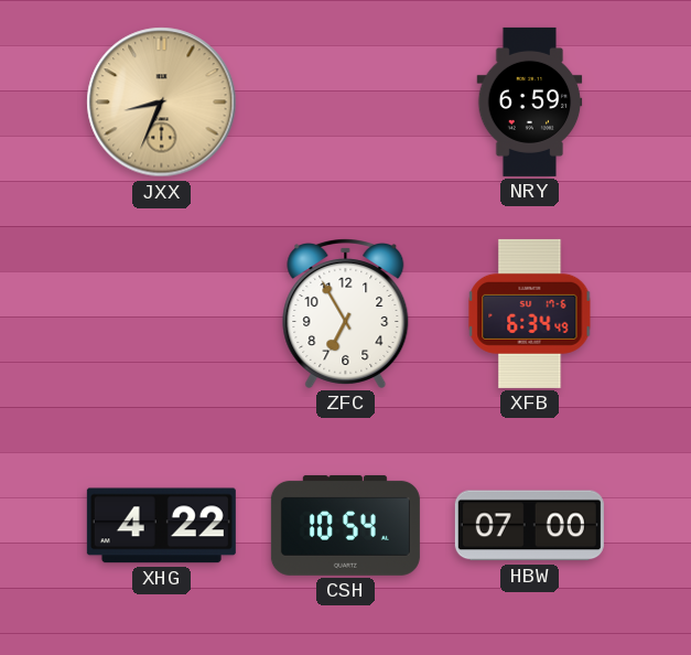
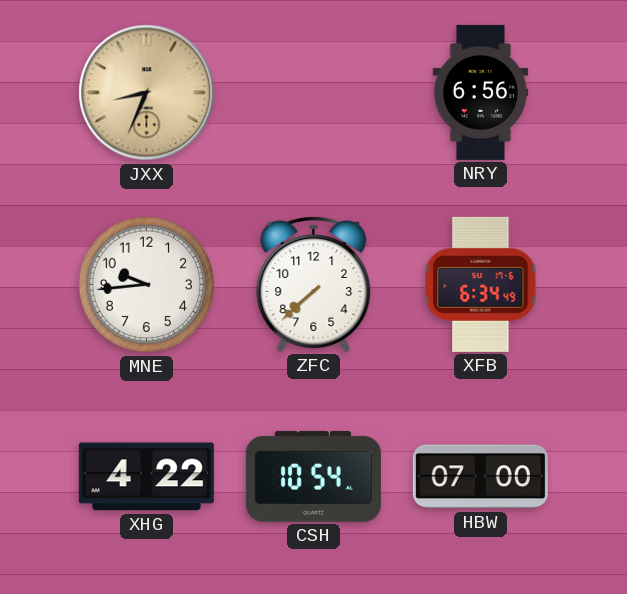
NRY: 6:59 -> 6:56
MNE: none -> 9:44
ZFC: 6:55 -> 7:38
